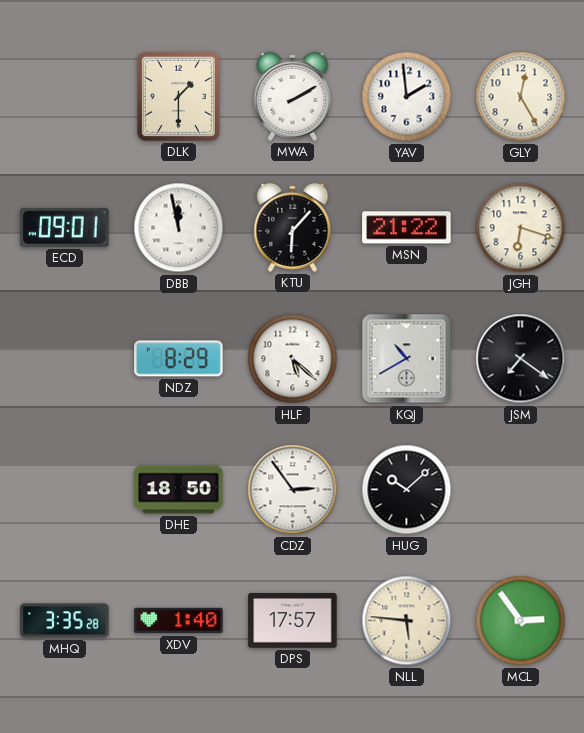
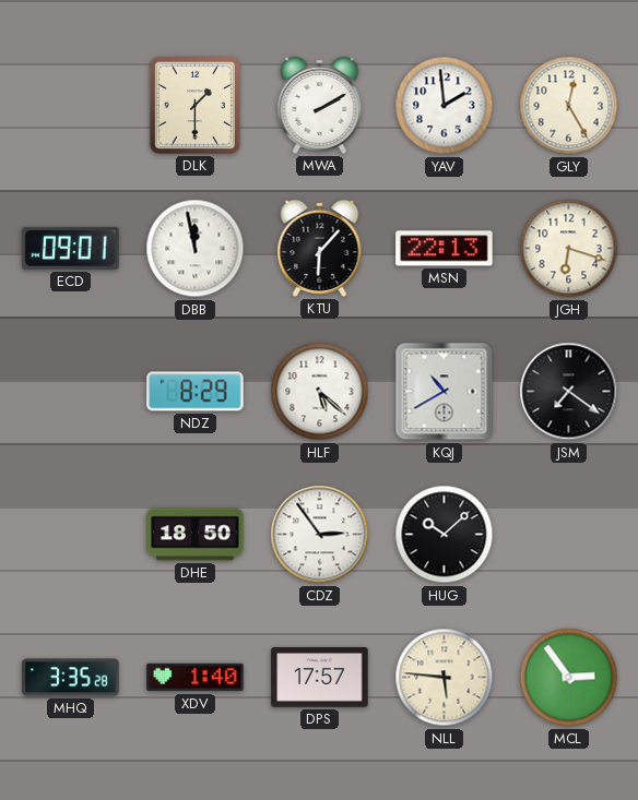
MSN: 21:22 -> 22:13
